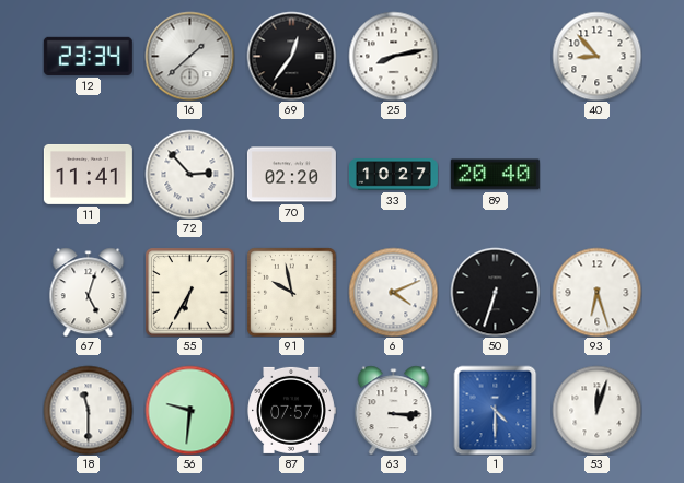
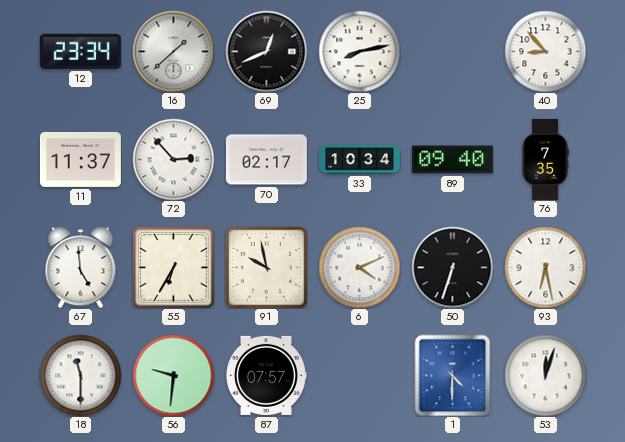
69: 12:36 -> 12:41
11: 11:41 -> 11:37
70: 02:20 -> 02:17
33: 10:27 -> 10:34
89: 20:40 -> 09:40
76: none -> 7:35
67: 5:03 -> 4:59
93: 6:27 -> 6:28
63: 3:15 -> none
